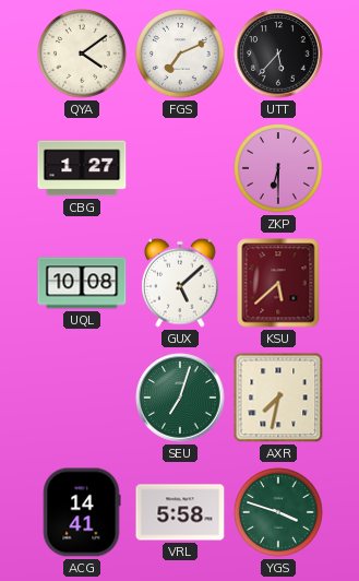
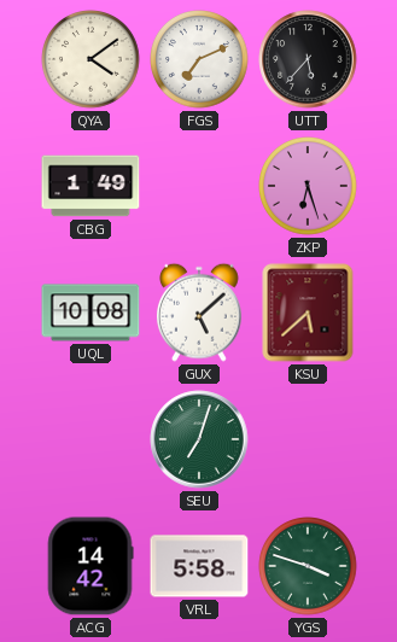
CBG: 1:27 -> 1:49
ZKP: 6:30 -> 6:27
AXR: 7:32 -> none
ACG: 14:41 -> 14:42
